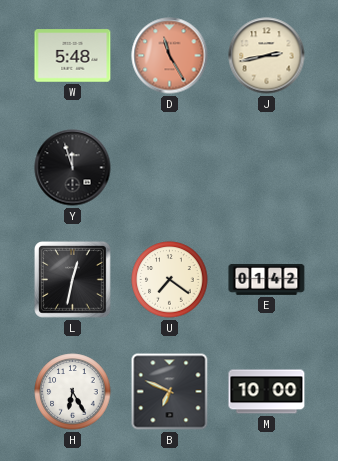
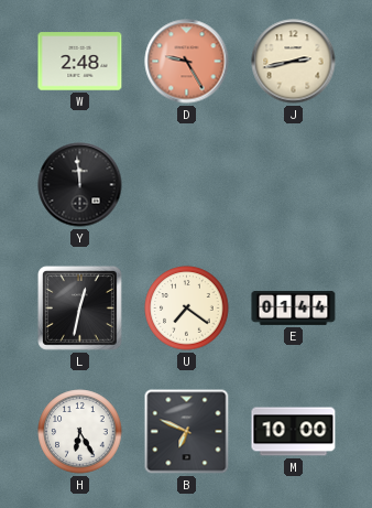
W: 5:48 -> 2:48
D: 11:25 -> 9:25
Y: 11:57 -> 11:59
E: 01:42 -> 01:44
